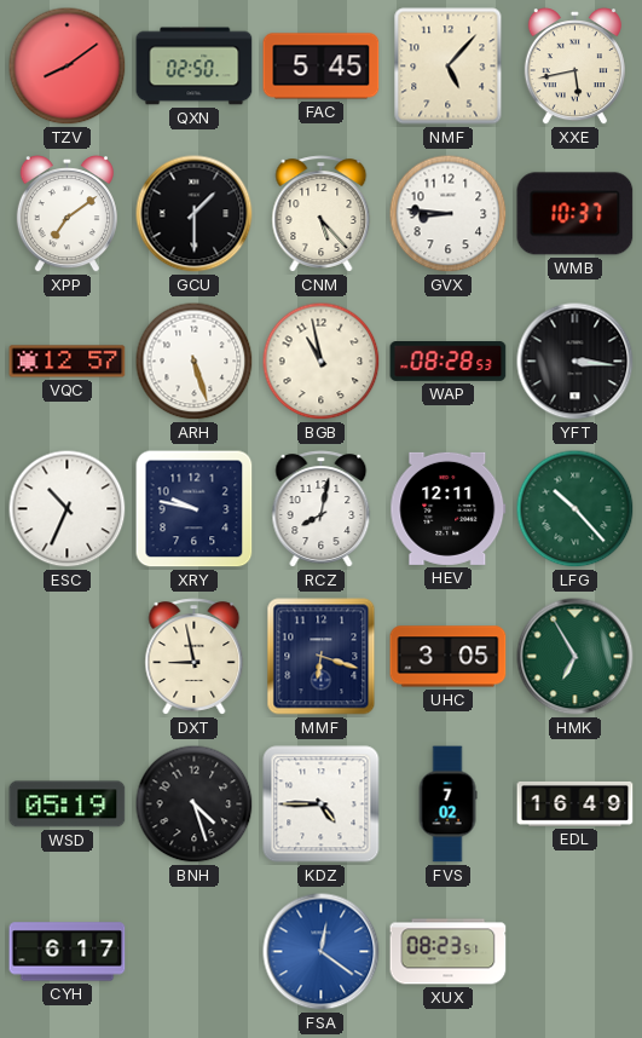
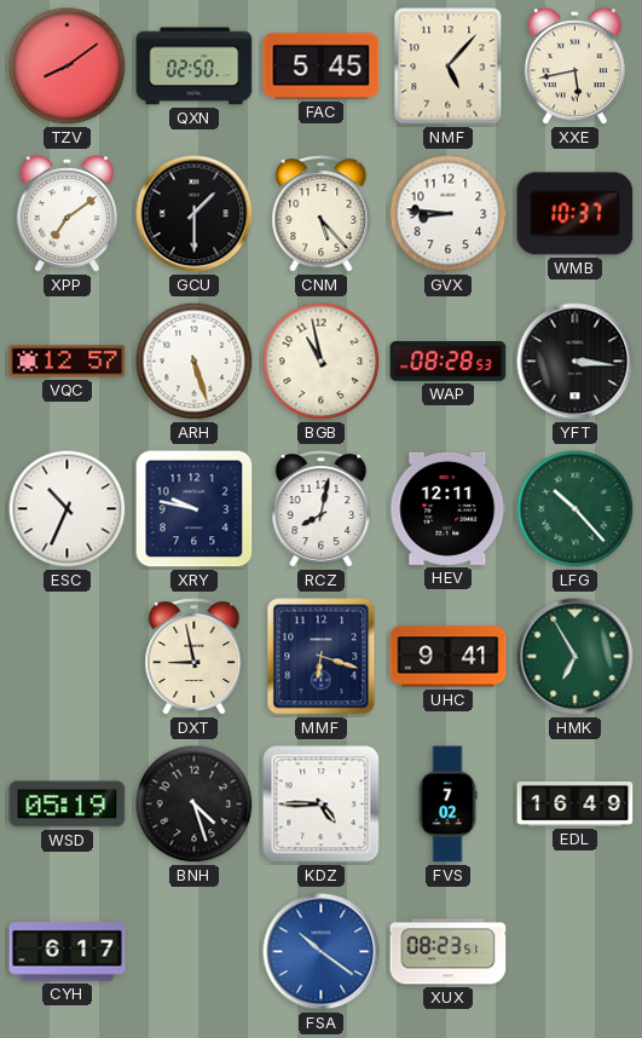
UHC: 3:05 -> 9:41
FSA: 12:21 -> 10:21
